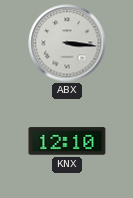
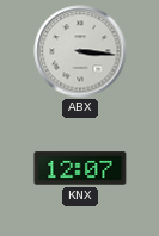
KNX: 12:10 -> 12:07
